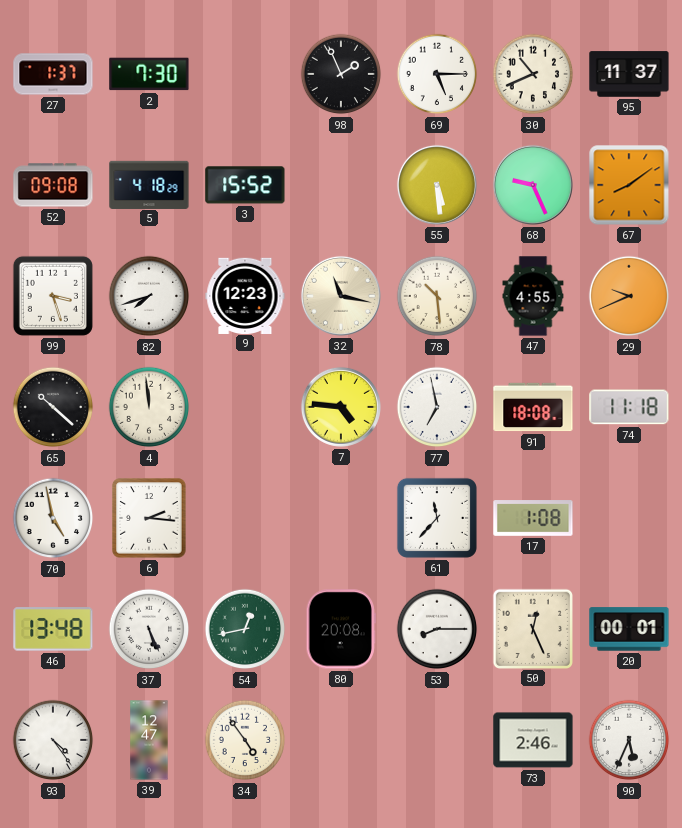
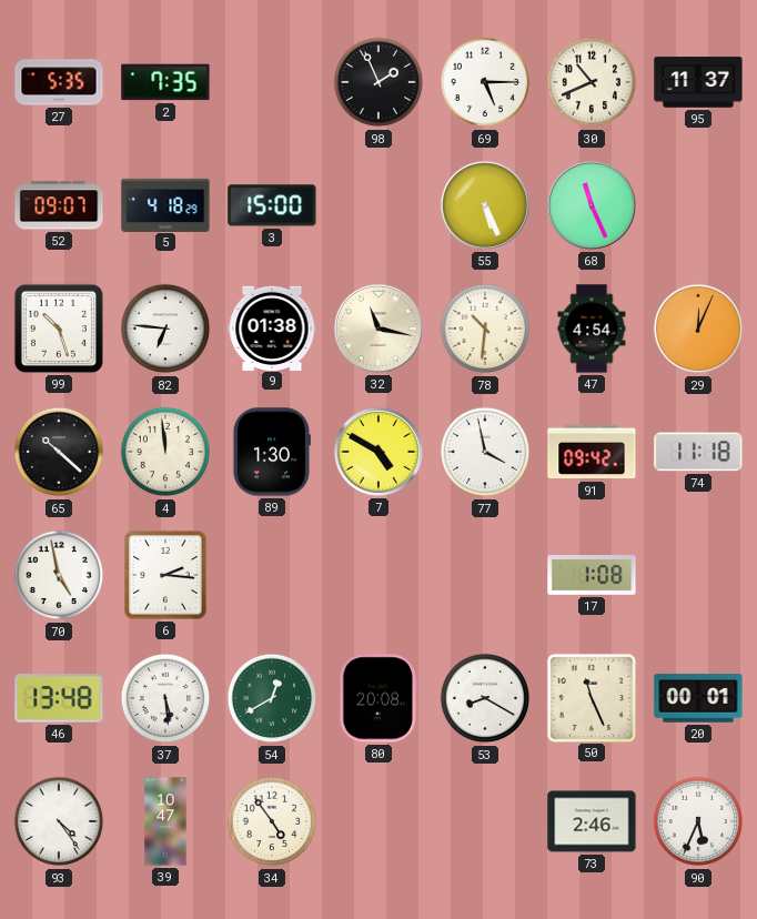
27: 1:37 -> 5:35
2: 7:30 -> 7:35
52: 09:08 -> 09:07
3: 15:52 -> 15:00
55: 5:29 -> 5:26
68: 9:26 -> 11:26
67: 8:09 -> none
99: 3:27 -> 10:27
82: 7:42 -> 6:46
9: 12:23 -> 01:38
78: 10:29 -> 10:31
47: 4:55 -> 4:54
29: 9:41 -> 12:04
89: none -> 1:30
7: 4:46 -> 4:50
77: 6:58 -> 3:58
91: 18:08 -> 09:42
61: 11:37 -> none
37: 5:26 -> 5:29
54: 12:43 -> 12:40
53: 8:15 -> 8:20
50: 12:26 -> 11:26
39: 12:47 -> 10:47
